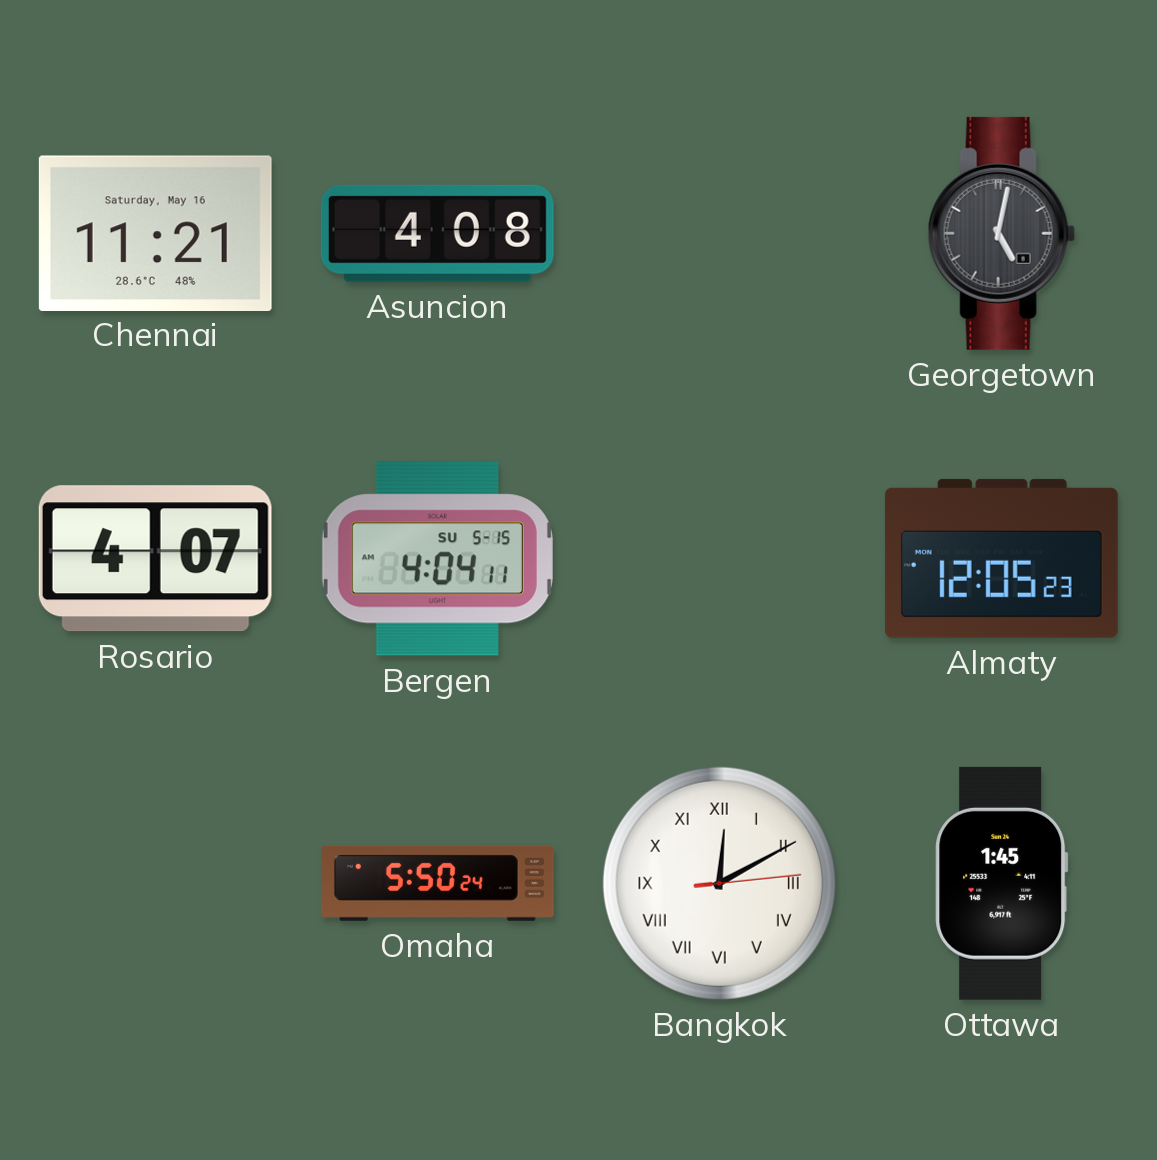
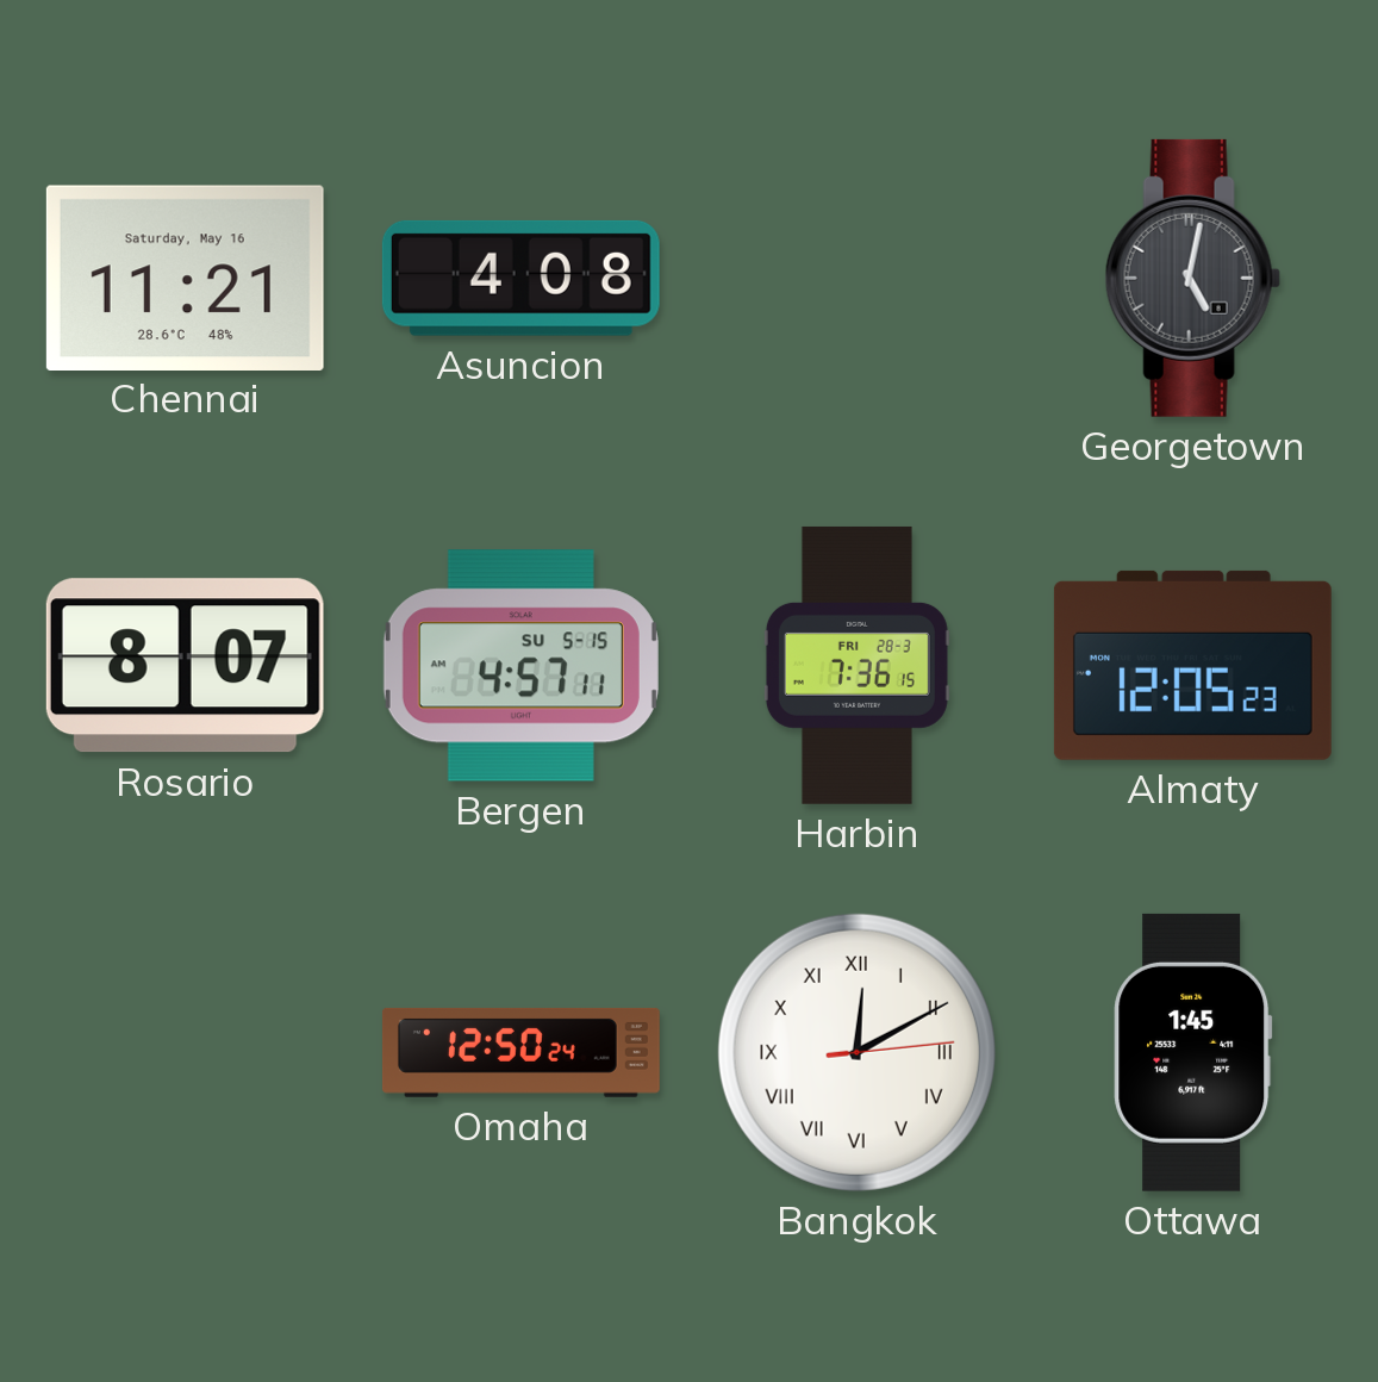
Rosario: 4:07 -> 8:07
Bergen: 4:04 -> 4:57
Harbin: none -> 7:36
Omaha: 5:50 -> 12:50
